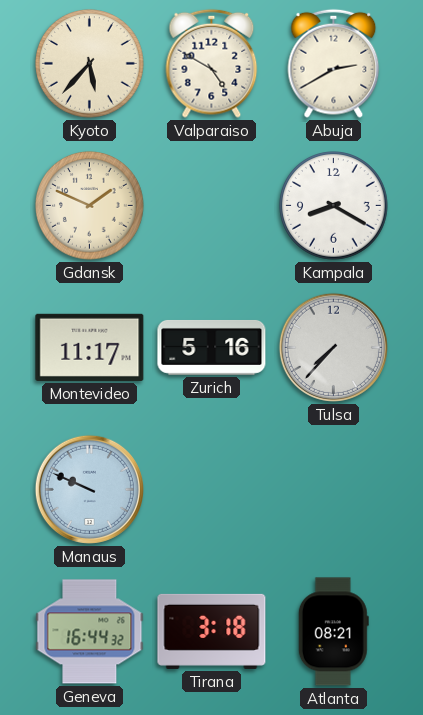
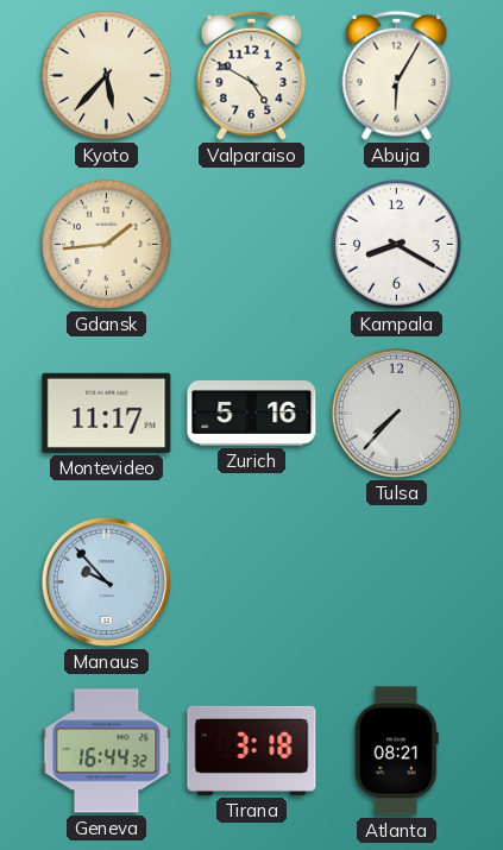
Abuja: 2:40 -> 6:05
Gdansk: 1:49 -> 1:44
Manaus: 9:49 -> 9:53
